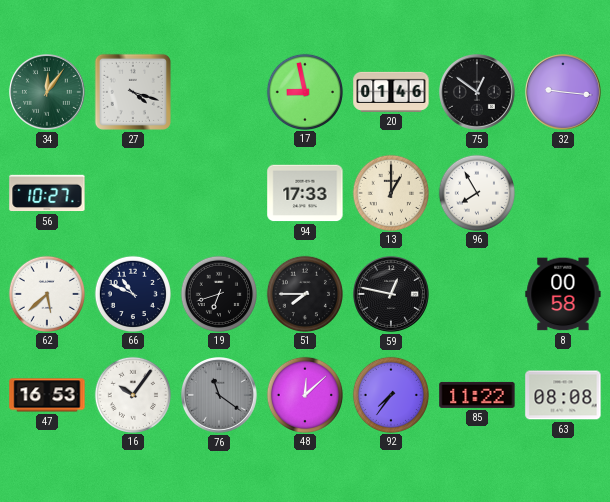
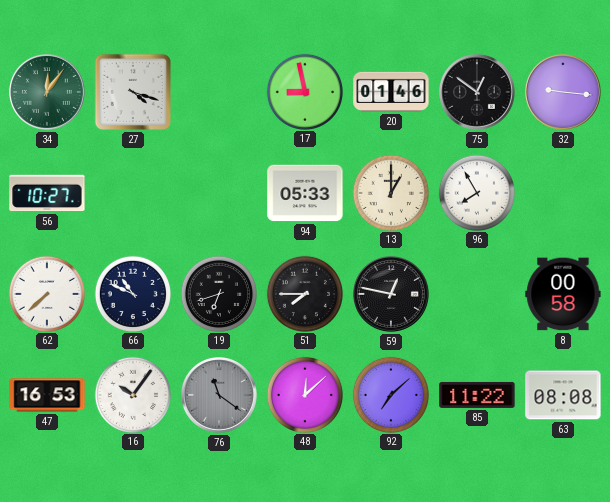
94: 17:33 -> 05:33
62: 5:38 -> 7:38
92: 7:36 -> 7:08
